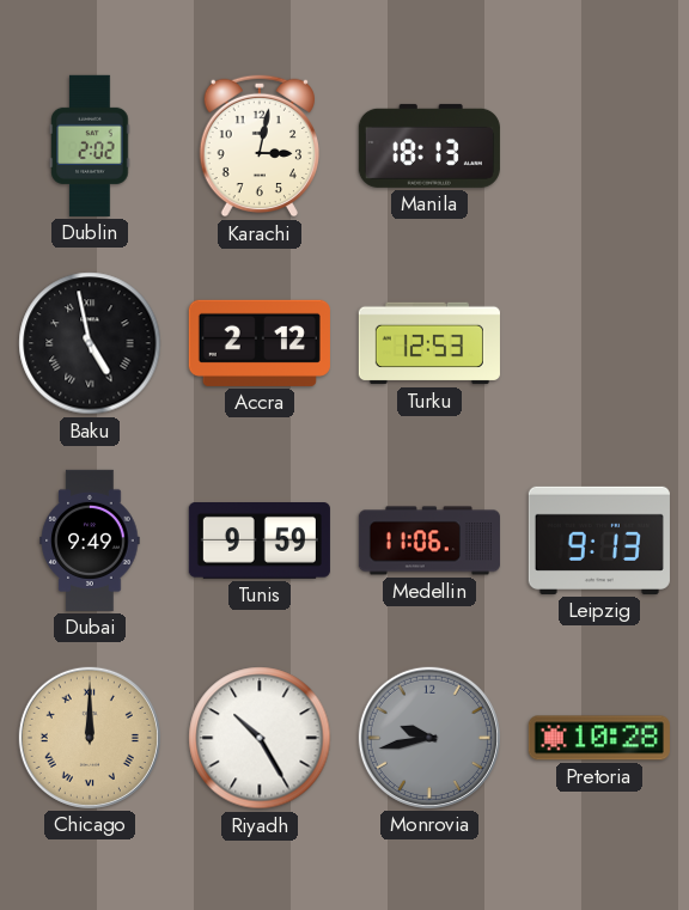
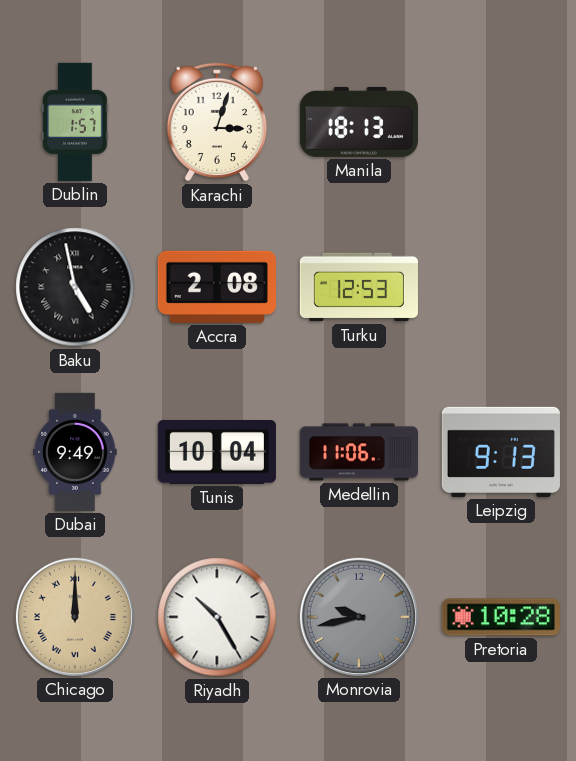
Dublin: 2:02 -> 1:57
Karachi: 3:02 -> 3:03
Accra: 2:12 -> 2:08
Tunis: 9:59 -> 10:04
